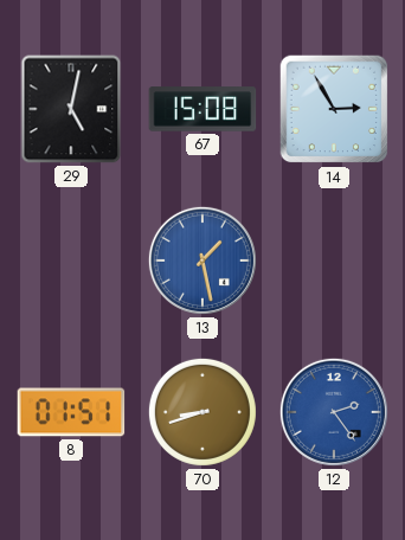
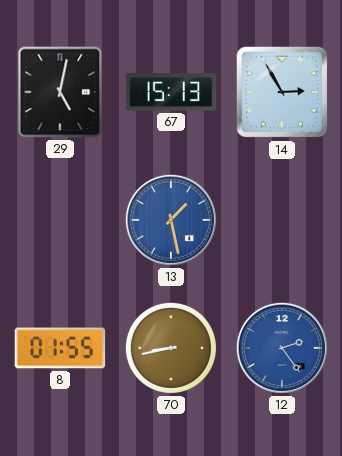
67: 15:08 -> 15:13
8: 01:51 -> 01:55
70: 8:42 -> 8:43
